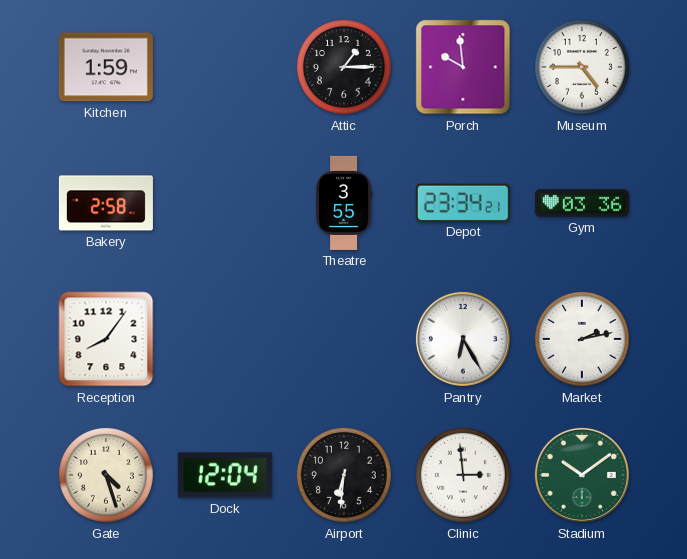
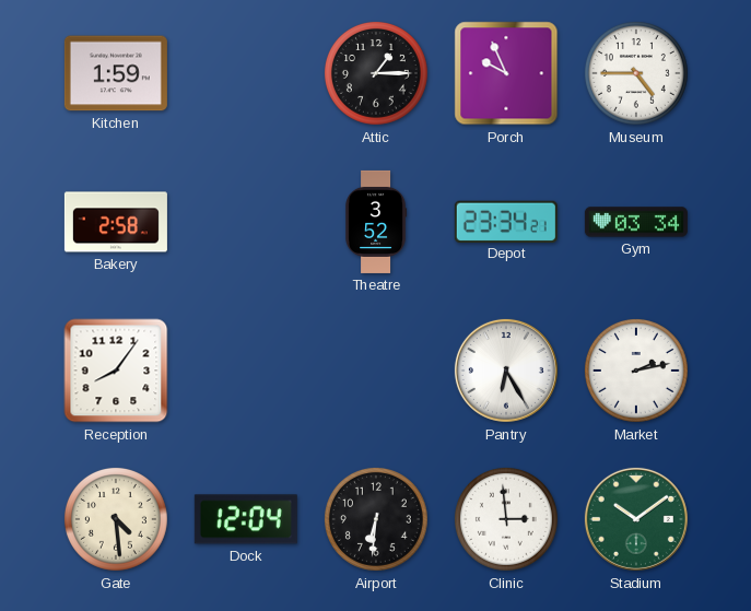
Porch: 9:59 -> 9:56
Theatre: 3:55 -> 3:52
Gym: 03:36 -> 03:34
Gate: 4:27 -> 4:29
